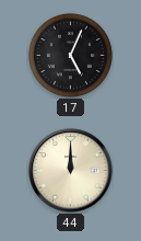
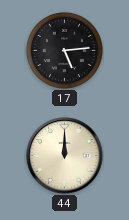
17: 5:04 -> 5:14
